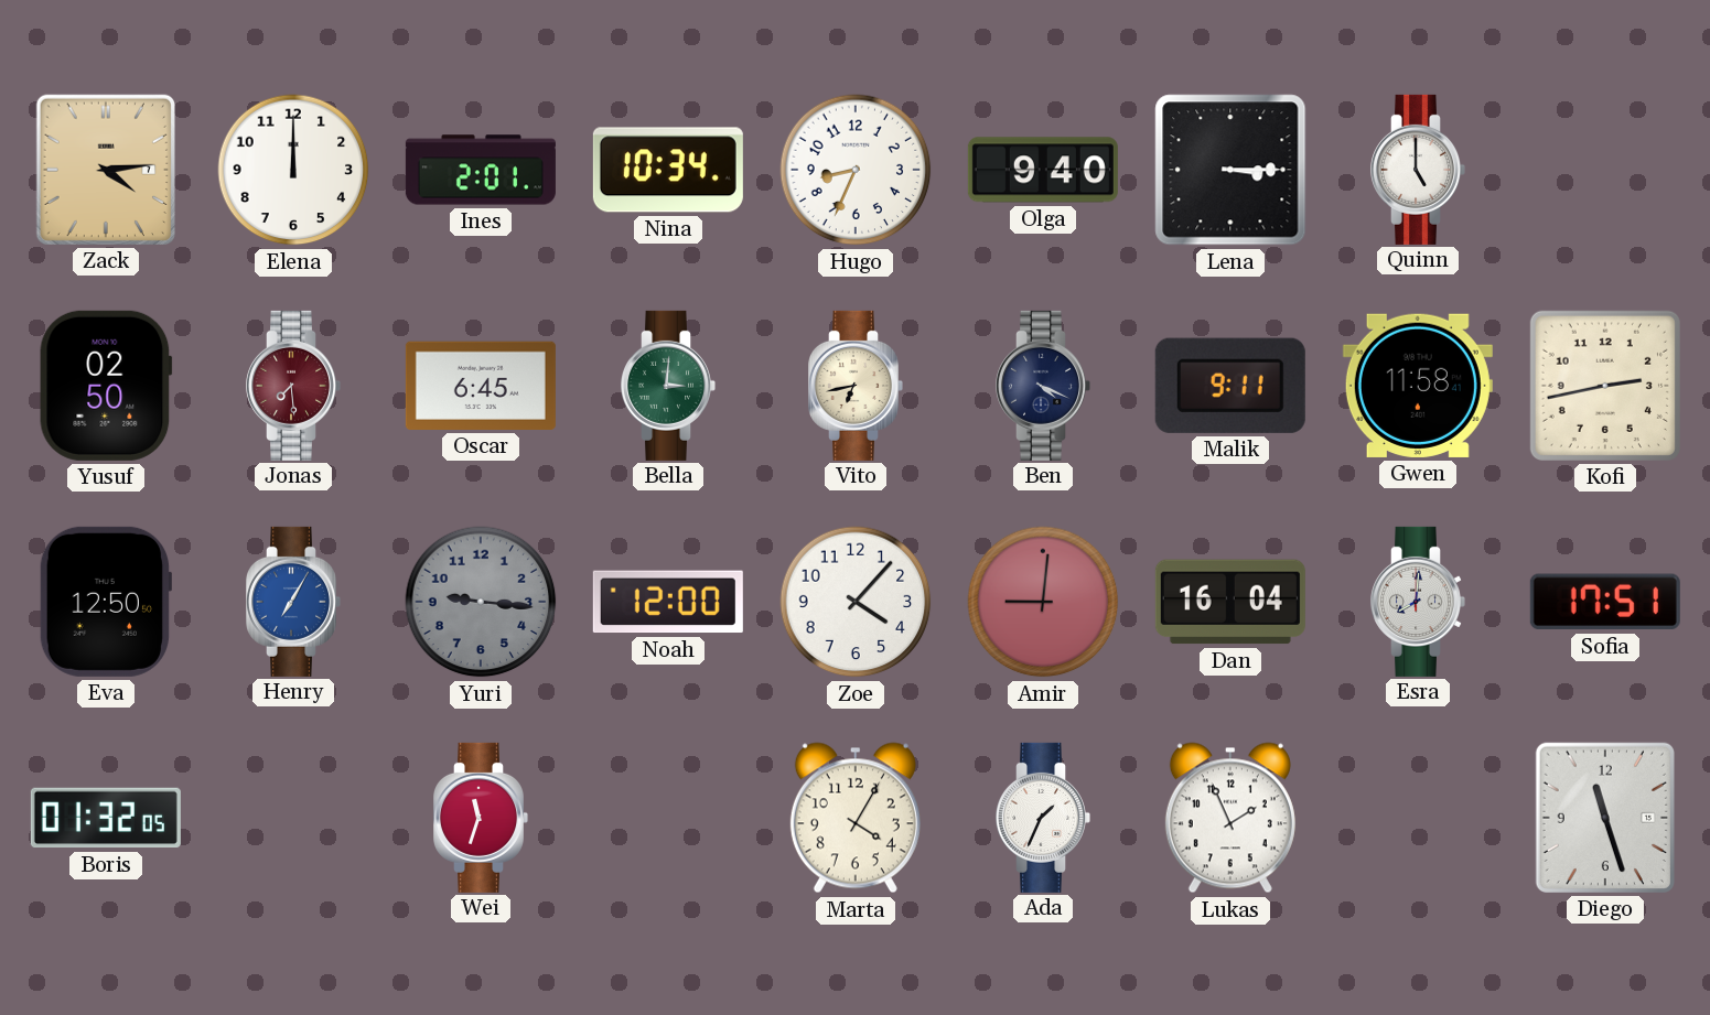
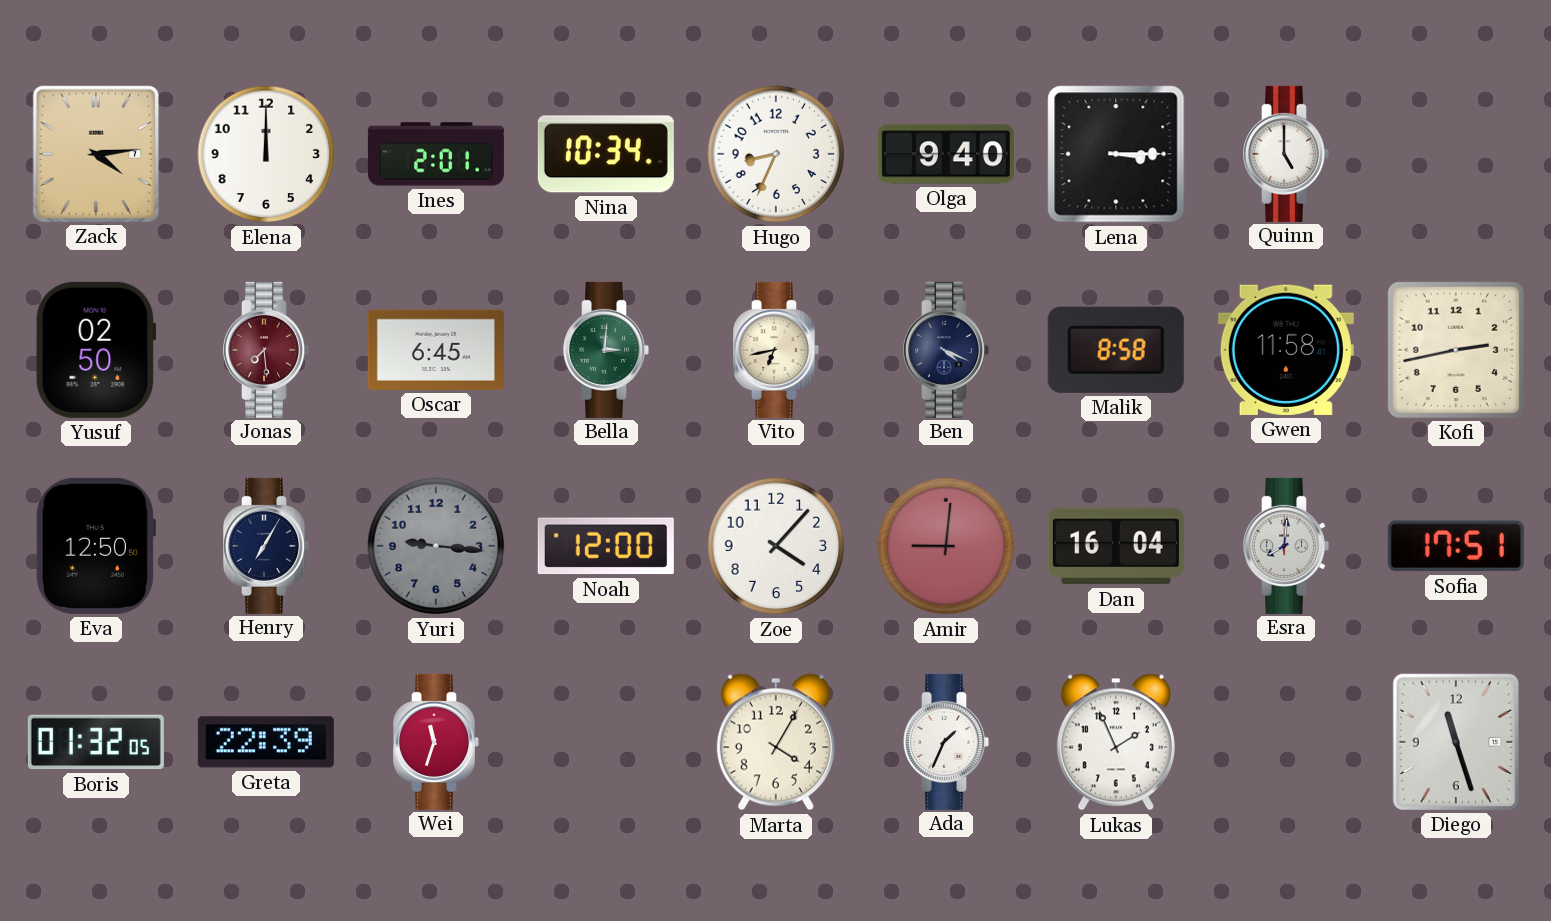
Malik: 9:11 -> 8:58
Henry dial: blue -> navy
Greta: none -> 22:39
